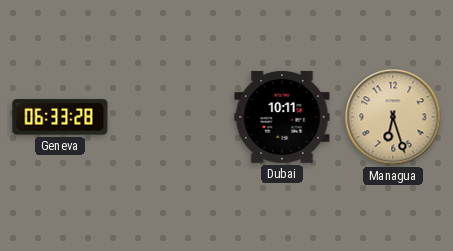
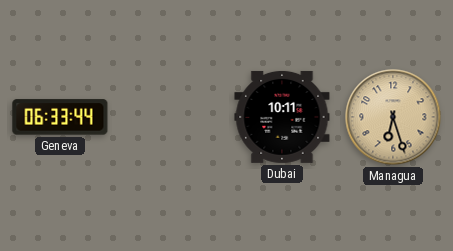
Geneva: 06:33:28 -> 06:33:44
